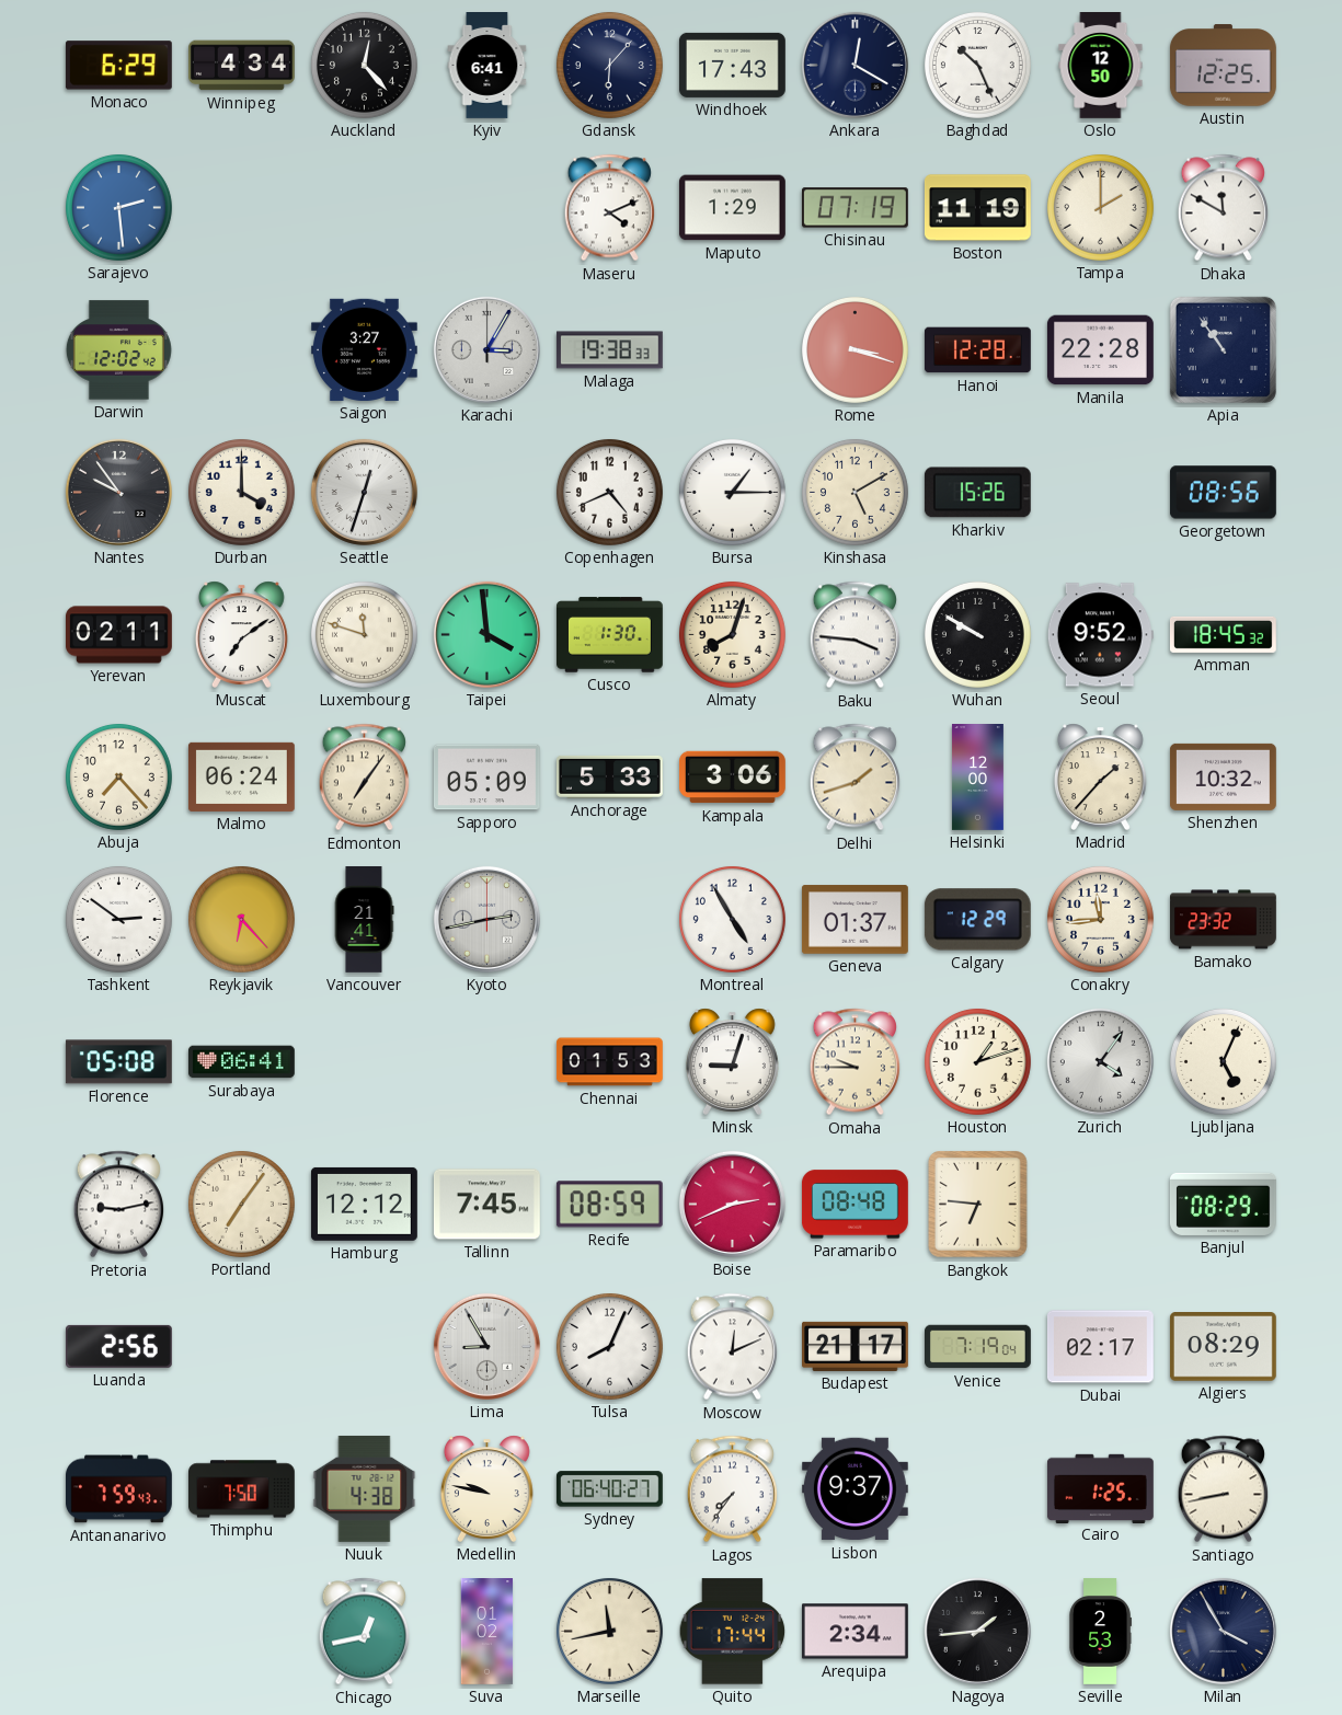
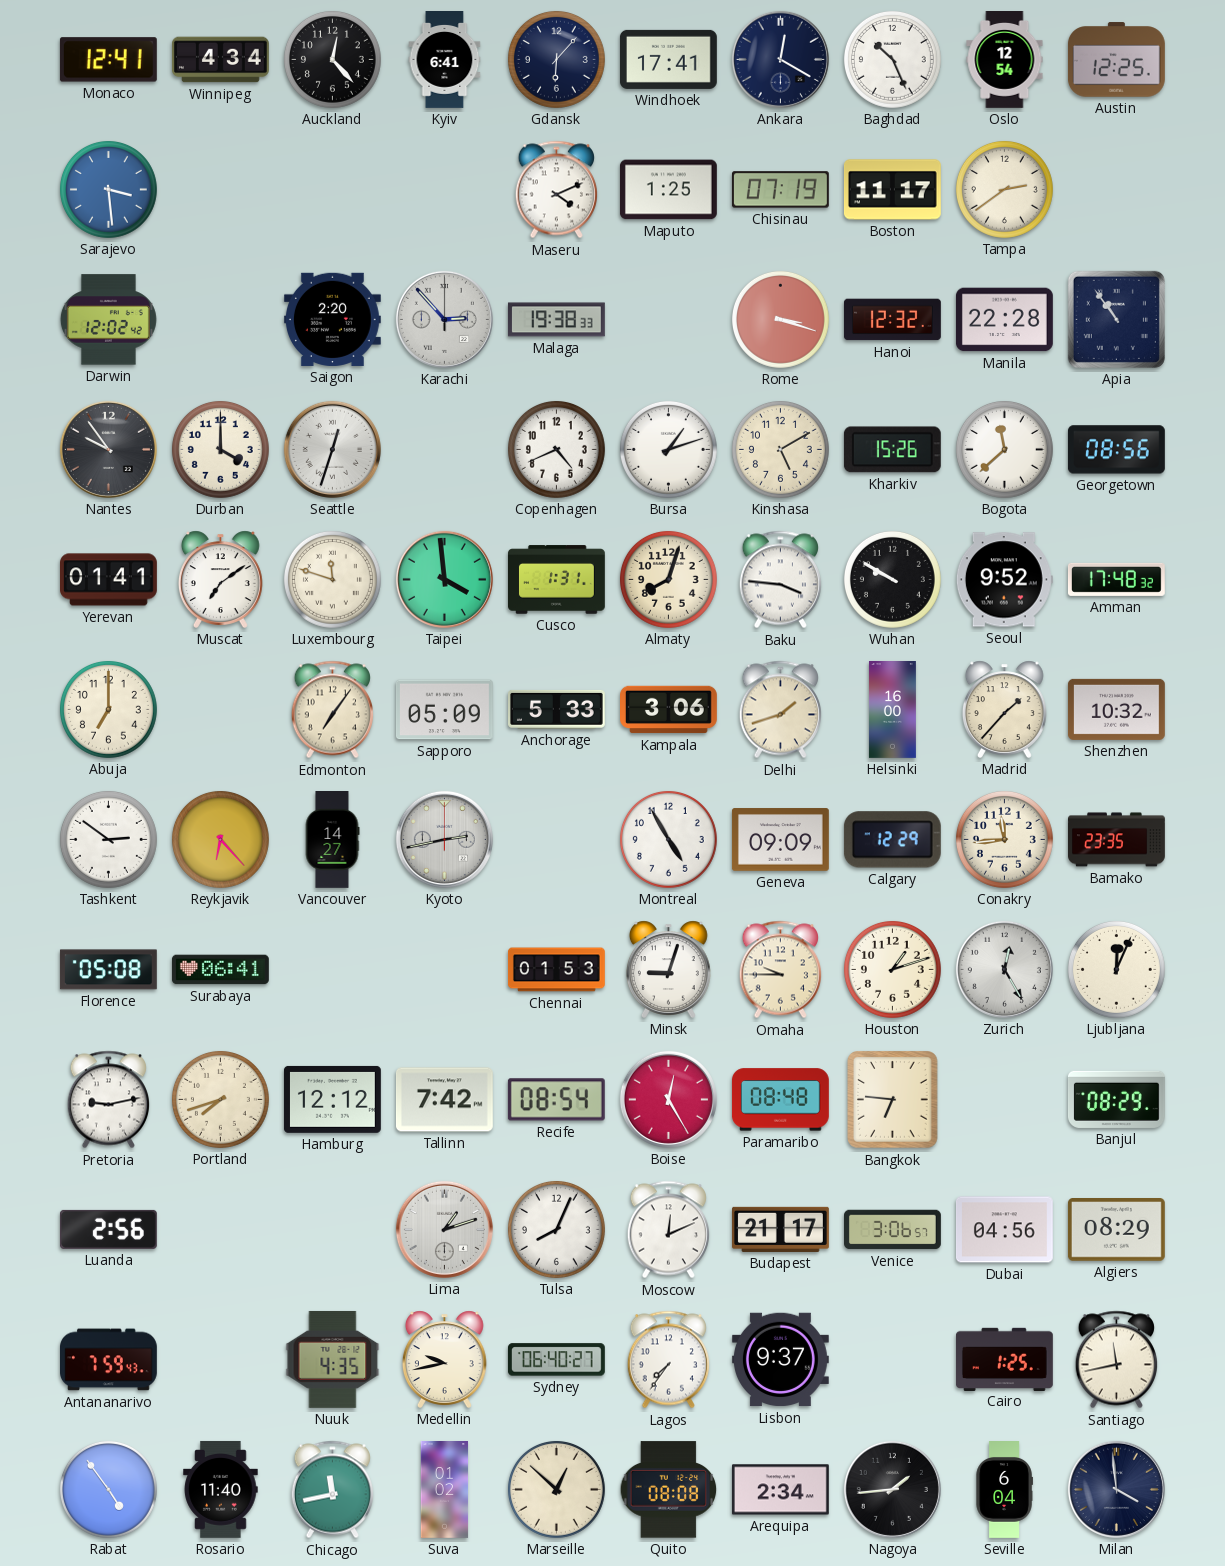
Monaco: 6:29 -> 12:41
Windhoek: 17:43 -> 17:41
Oslo: 12:50 -> 12:54
Sarajevo: 2:29 -> 3:29
Maputo: 1:29 -> 1:25
Boston: 11:19 -> 11:17
Tampa: 2:00 -> 2:39
Dhaka: 11:50 -> none
Saigon: 3:27 -> 2:20
Karachi: 3:05 -> 2:53
Hanoi: 12:28 -> 12:32
Bursa: 1:15 -> 1:12
Bogota: none -> 11:38
Yerevan: 02:11 -> 01:41
Cusco: 1:30 -> 1:31
Amman: 18:45 -> 17:48
Abuja: 7:23 -> 7:00
Malmo: 06:24 -> none
Helsinki: 12:00 -> 16:00
Vancouver: 21:41 -> 14:27
Geneva: 01:37 -> 09:09
Bamako: 23:32 -> 23:35
Zurich: 4:06 -> 12:25
Ljubljana: 5:04 -> 12:04
Portland: 7:06 -> 7:42
Tallinn: 7:45 -> 7:42
Recife: 08:59 -> 08:54
Boise: 2:41 -> 12:25
Lima: 8:55 -> 1:12
Venice: 7:19 -> 3:06
Dubai: 02:17 -> 04:56
Thimphu: 7:50 -> none
Nuuk: 4:38 -> 4:35
Medellin: 9:47 -> 9:43
Santiago: 8:43 -> 11:43
Rabat: none -> 4:54
Rosario: none -> 11:40
Chicago: 12:43 -> 11:43
Marseille: 11:43 -> 12:52
Quito: 17:44 -> 08:08
Seville: 2:53 -> 6:04
Milan: 3:55 -> 3:59
